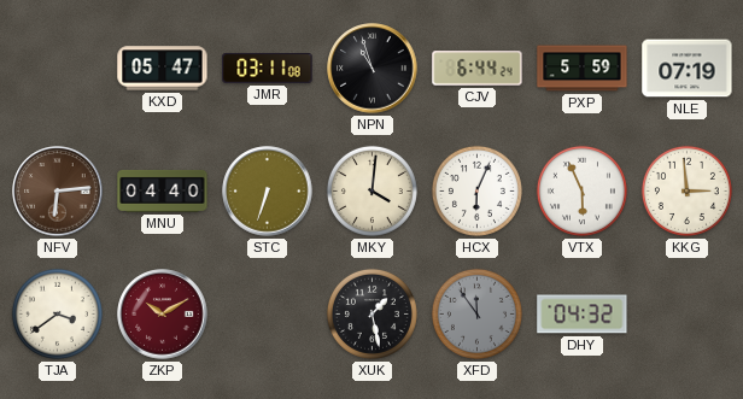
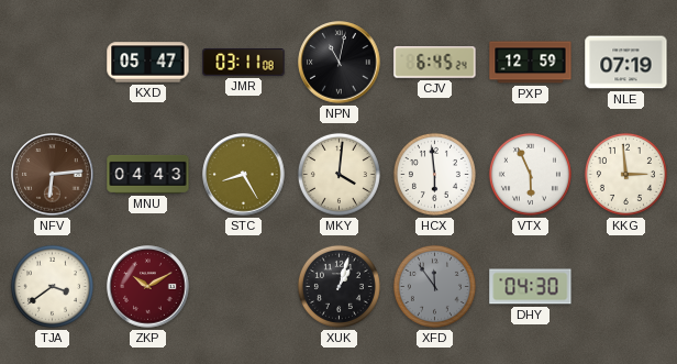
NPN: 10:57 -> 11:02
CJV: 6:44 -> 6:45
PXP: 5:59 -> 12:59
MNU: 04:40 -> 04:43
STC: 6:33 -> 8:25
HCX: 6:04 -> 5:59
XUK: 1:28 -> 1:03
DHY: 04:32 -> 04:30
